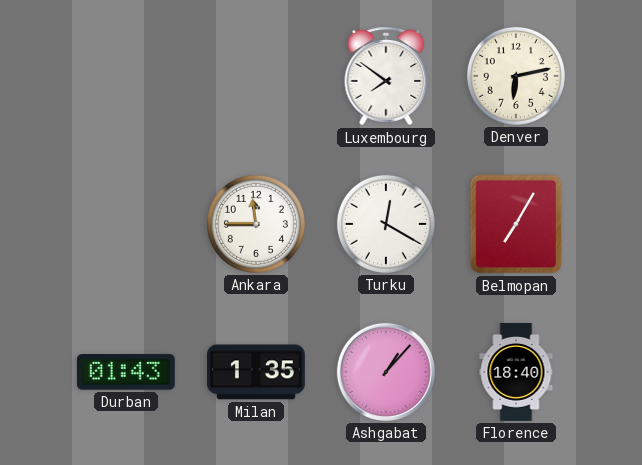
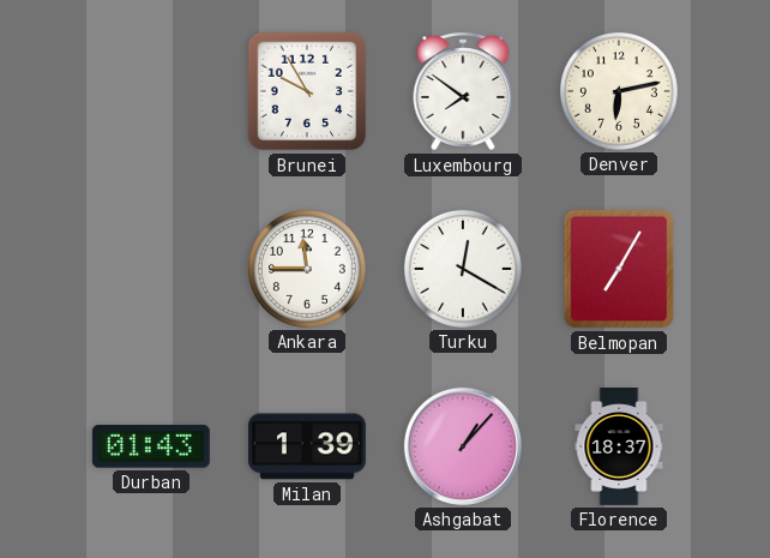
Brunei: none -> 9:55
Milan: 1:35 -> 1:39
Florence: 18:40 -> 18:37
